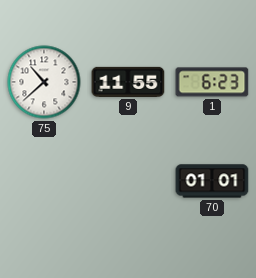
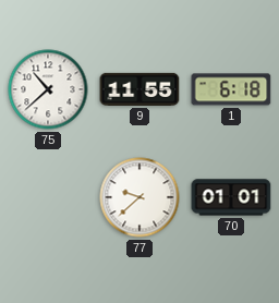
1: 6:23 -> 6:18
77: none -> 9:38
